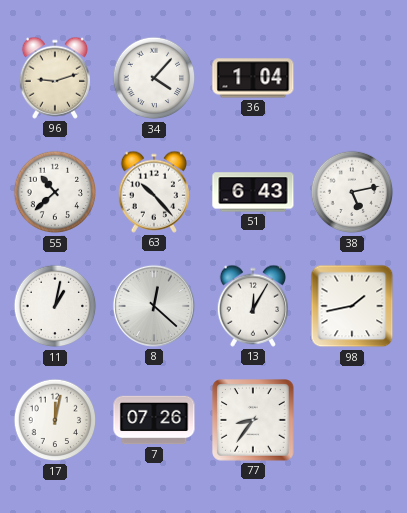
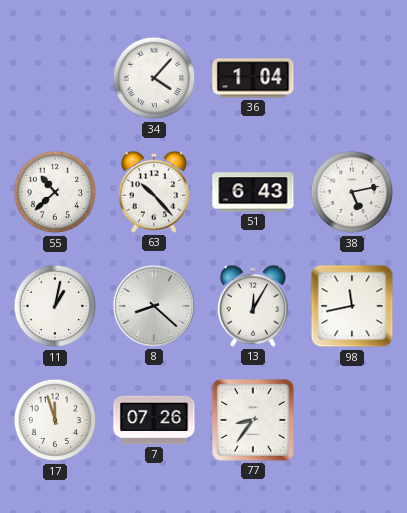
96: 9:12 -> none
8: 12:22 -> 8:22
98: 1:43 -> 11:43
17: 12:02 -> 11:57
